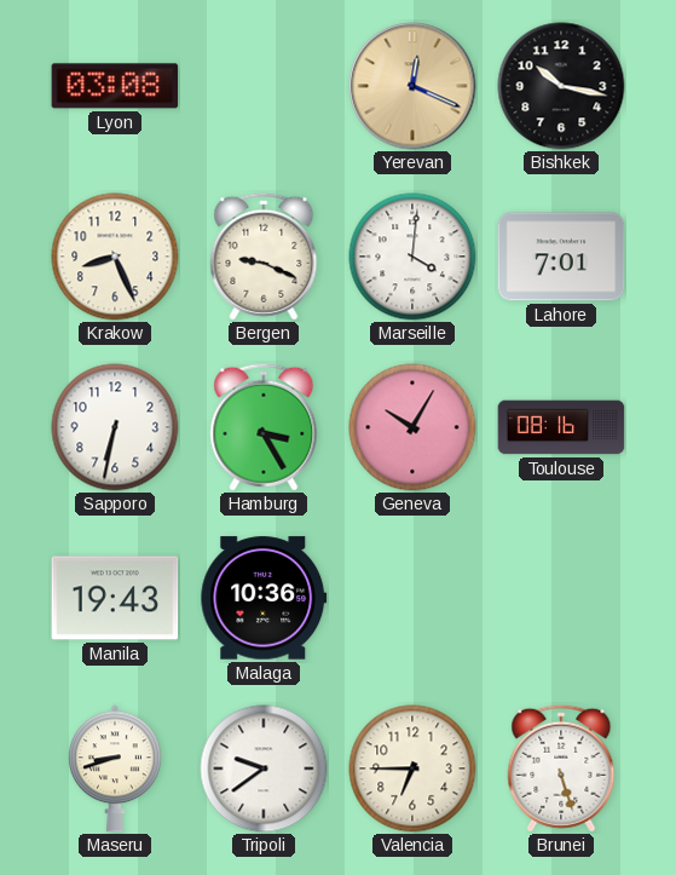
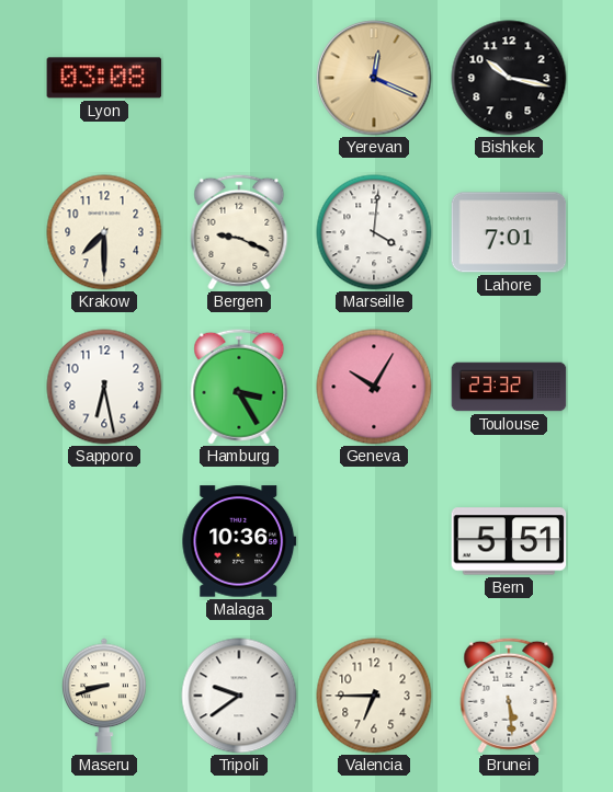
Krakow: 8:26 -> 7:30
Sapporo: 6:32 -> 6:28
Toulouse: 08:16 -> 23:32
Manila: 19:43 -> none
Bern: none -> 5:51
Brunei: 5:27 -> 5:29
